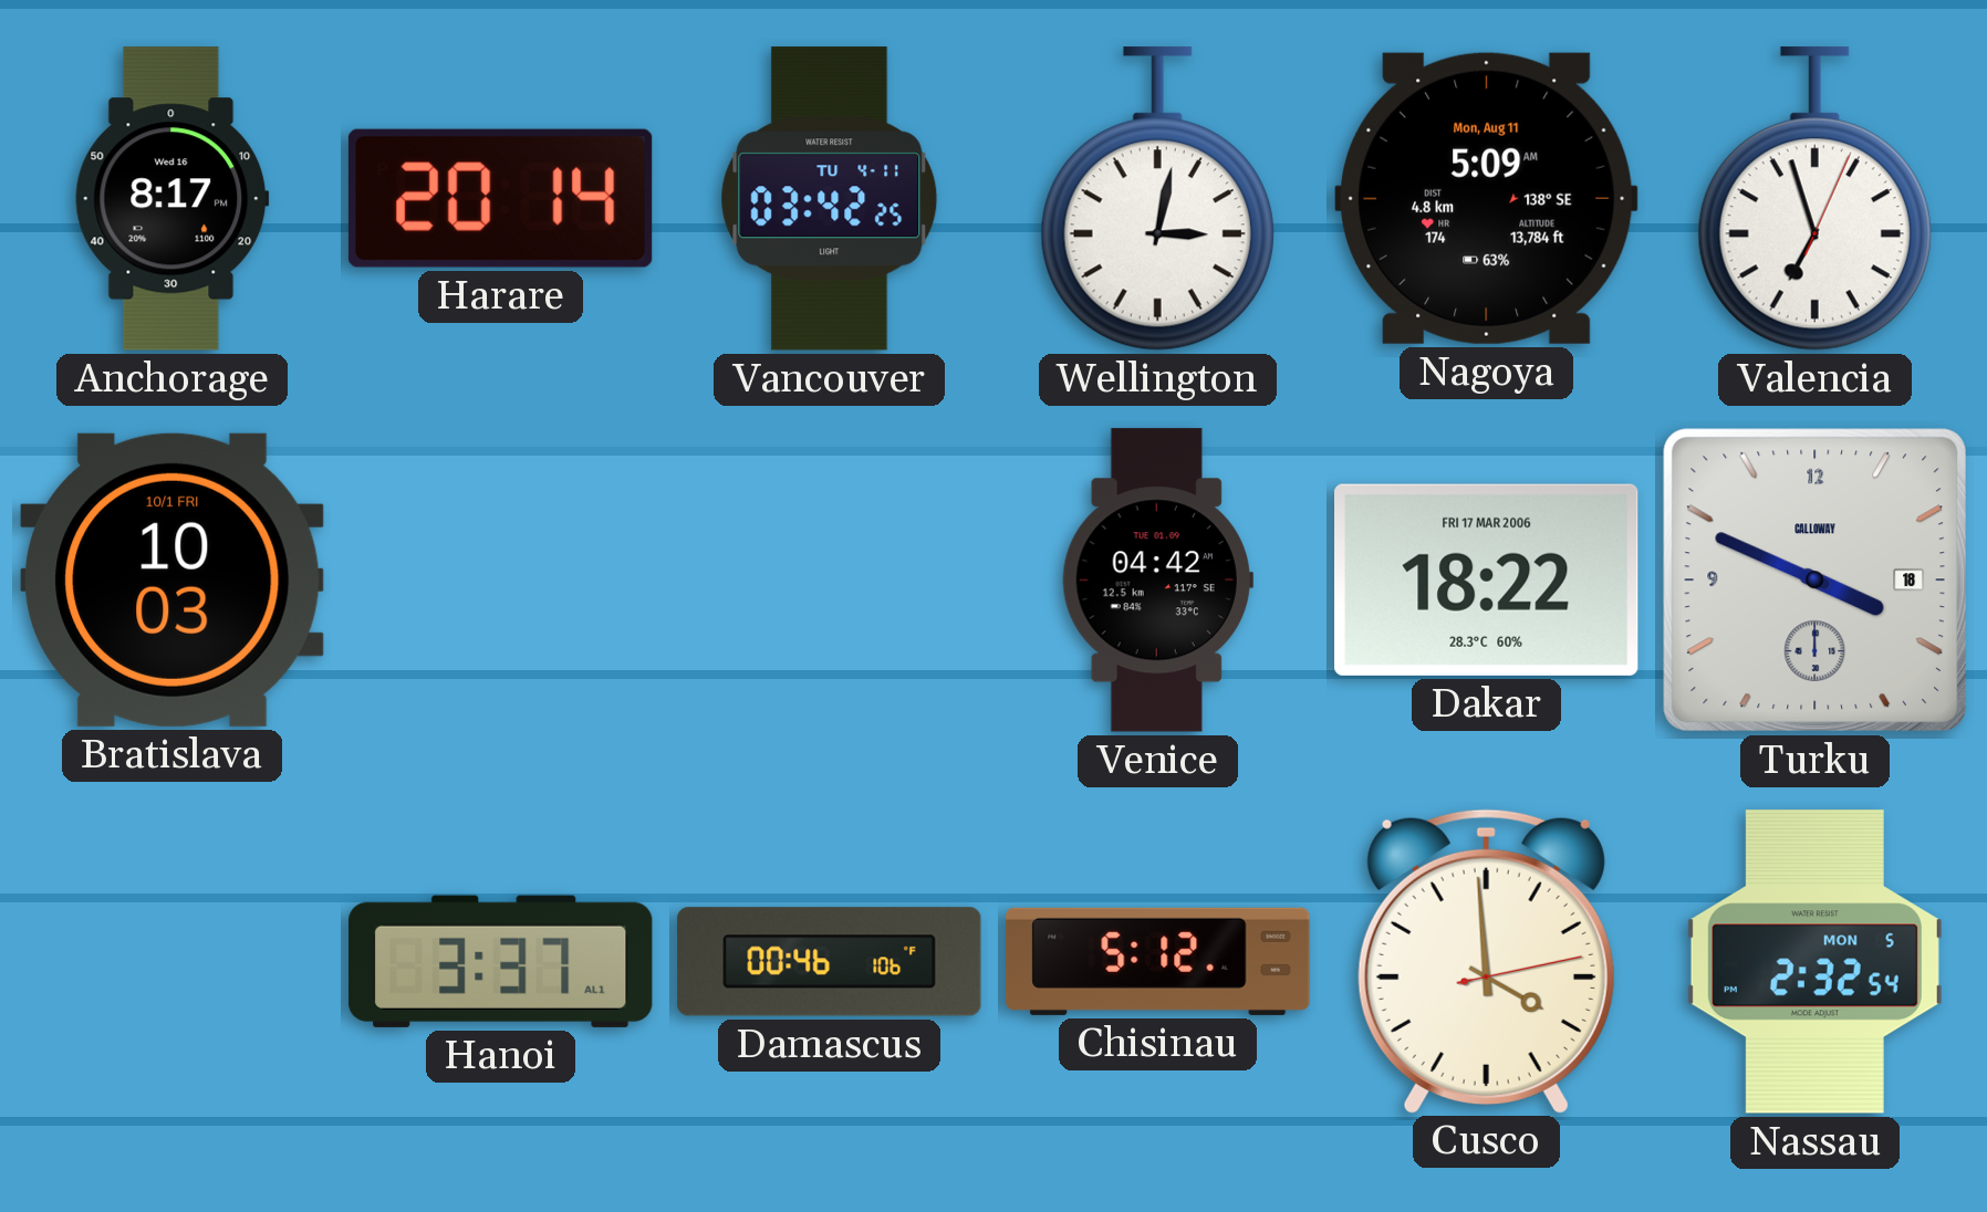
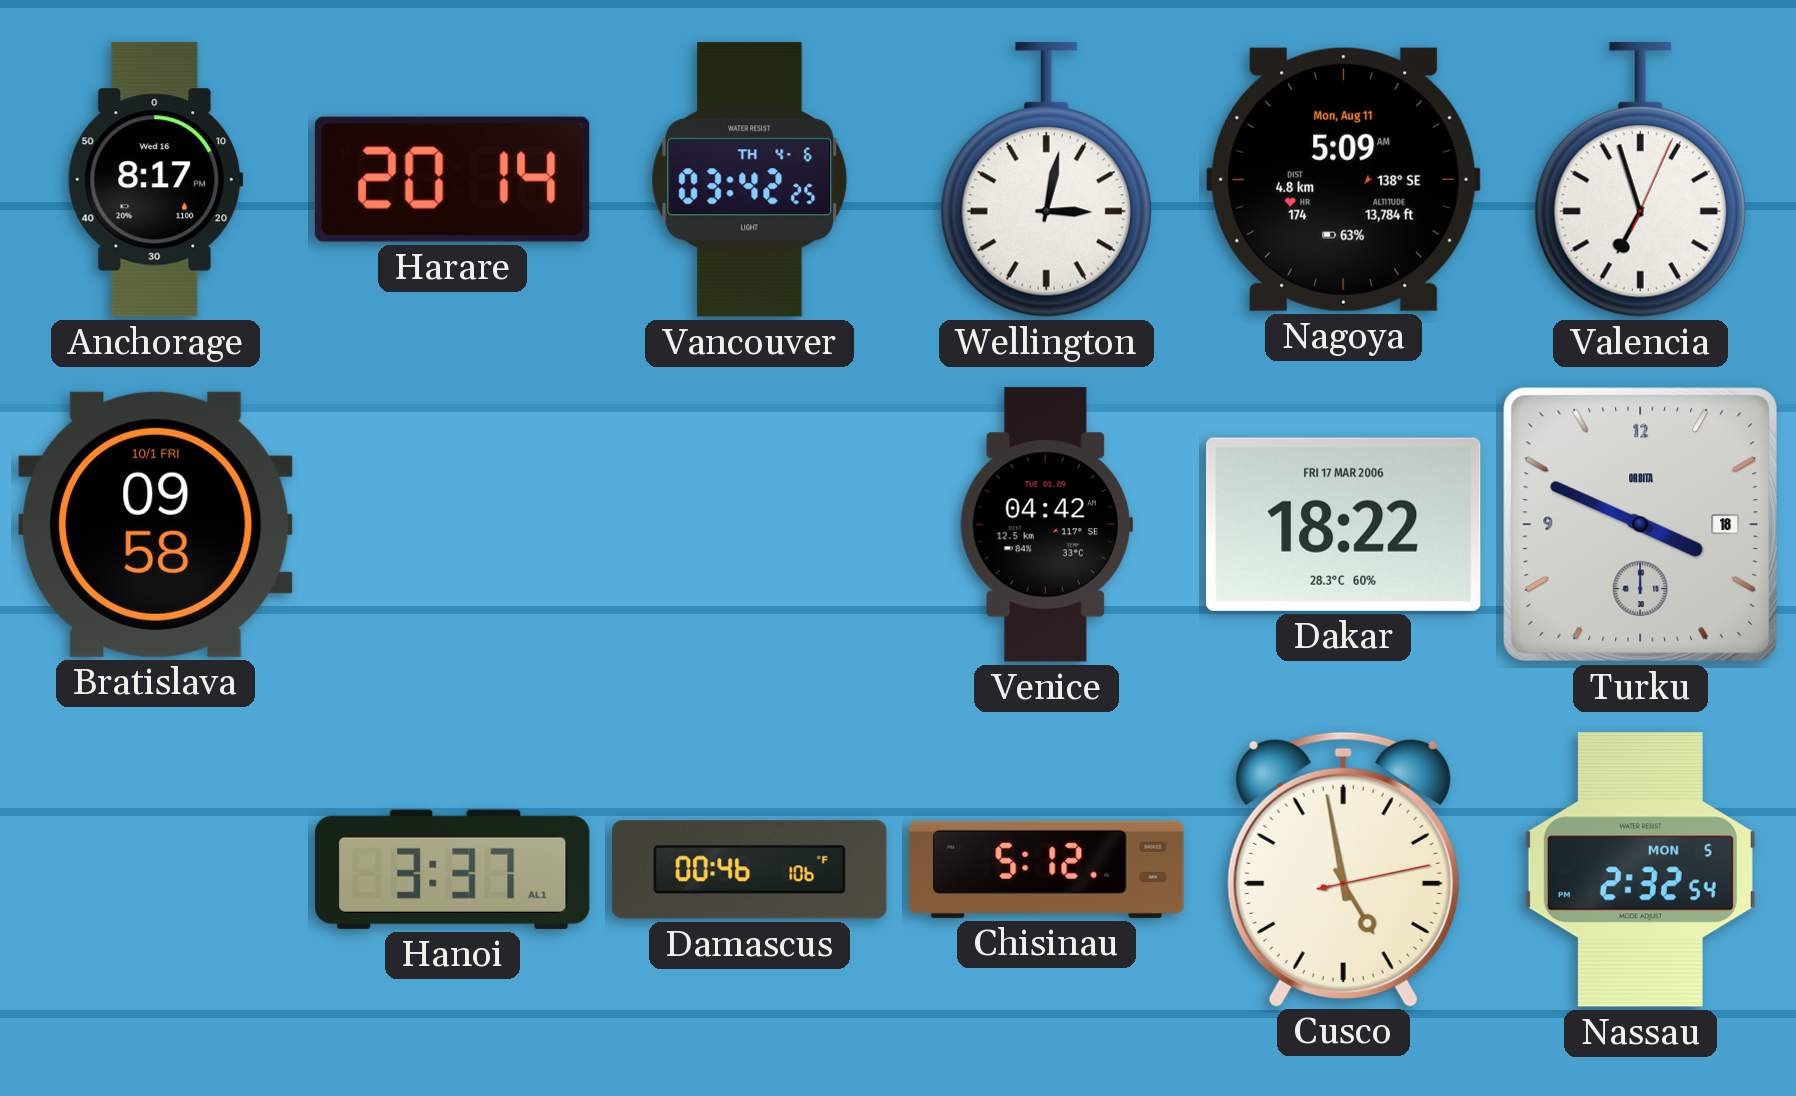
Vancouver date: TU 4-11 -> TH 4-6
Bratislava: 10:03 -> 09:58
Turku brand: CALLOWAY -> ORBITA
Cusco: 3:59 -> 4:58
